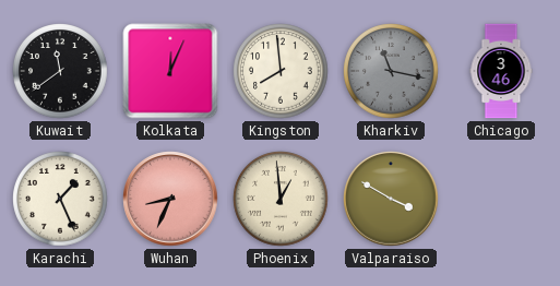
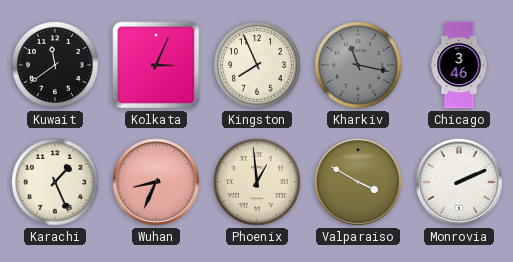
Kolkata: 12:04 -> 3:04
Kingston: 7:59 -> 7:56
Monrovia: none -> 2:11
